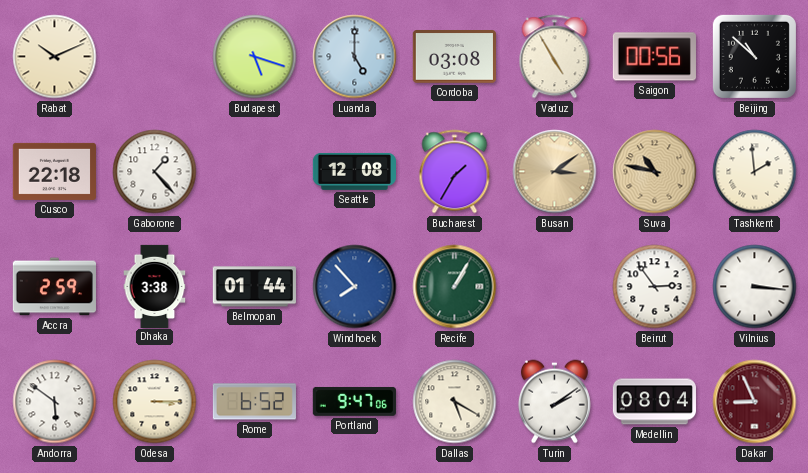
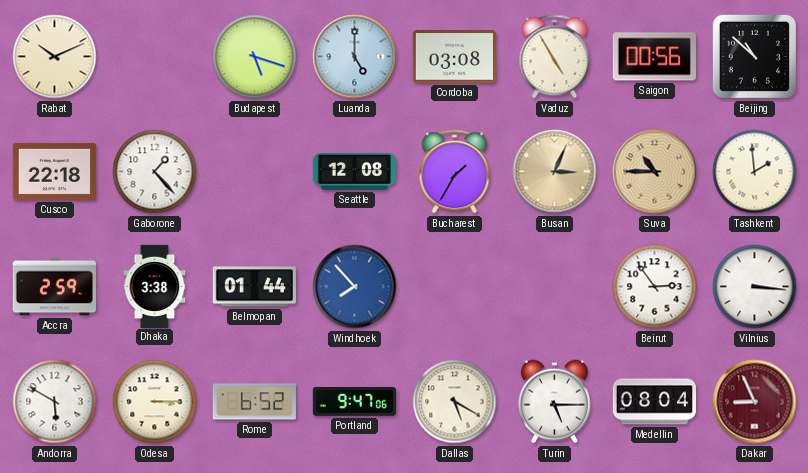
Busan: 3:09 -> 3:04
Suva: 10:47 -> 10:45
Recife: 1:05 -> none
Andorra: 5:51 -> 5:50
Turin: 2:09 -> 5:15
